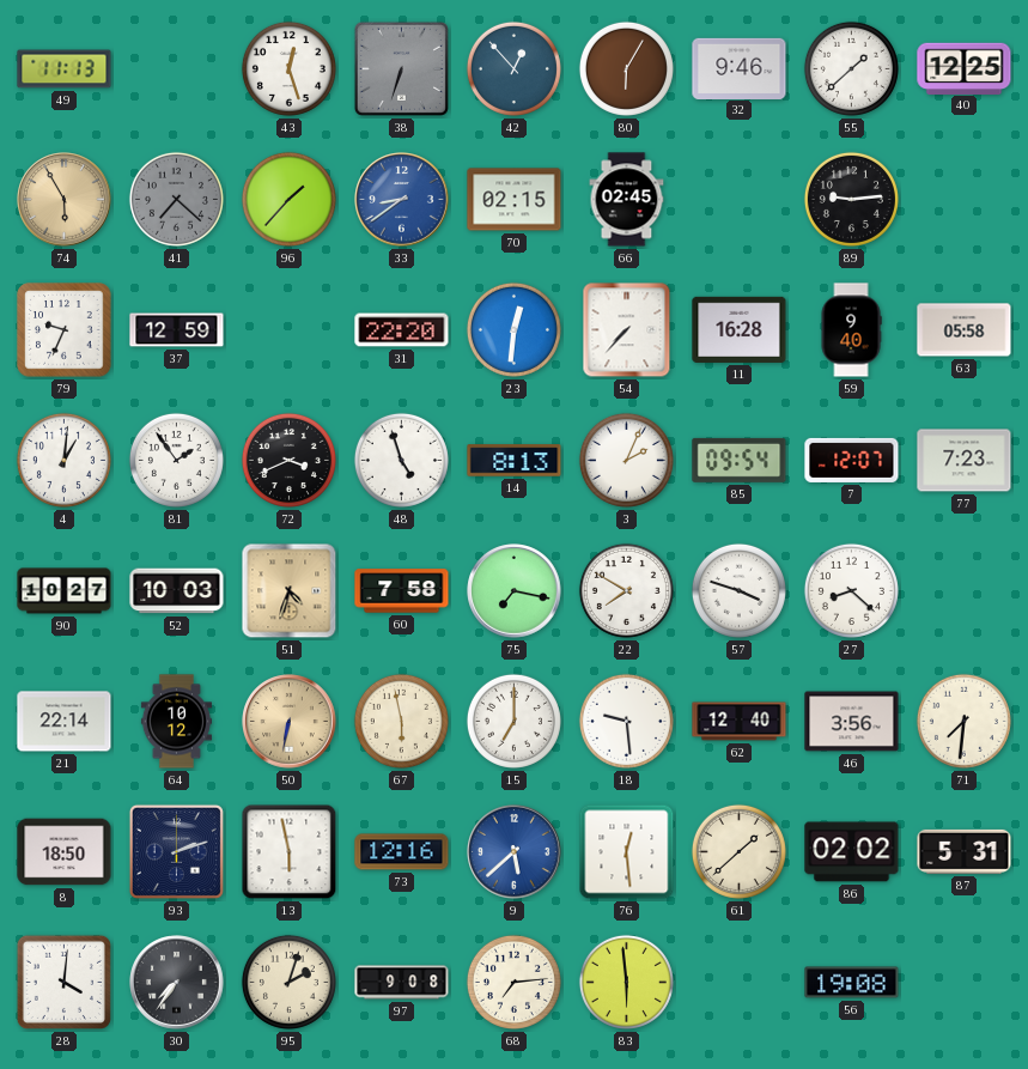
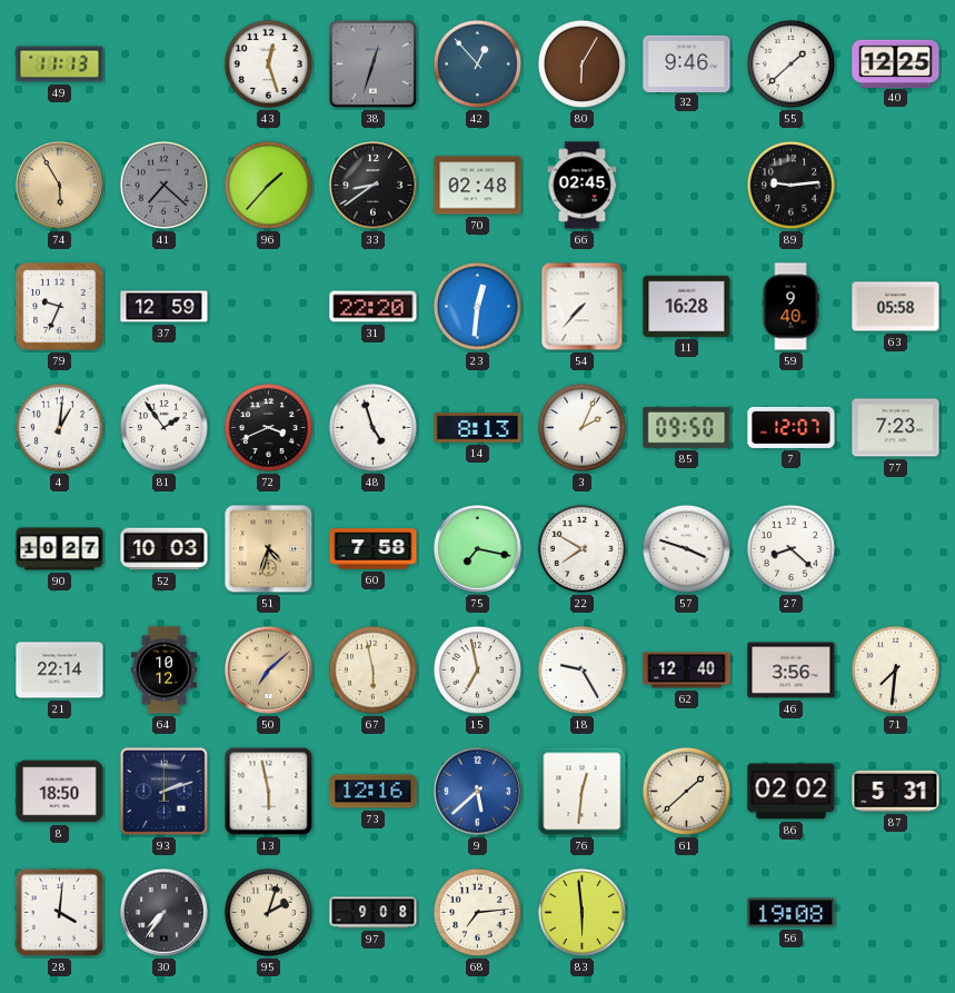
38: 6:33 -> 12:33
33 dial: blue -> black
70: 02:15 -> 02:48
85: 09:54 -> 09:50
50: 6:32 -> 7:08
15: 7:00 -> 6:58
18: 9:29 -> 9:25
76: 12:29 -> 12:31
